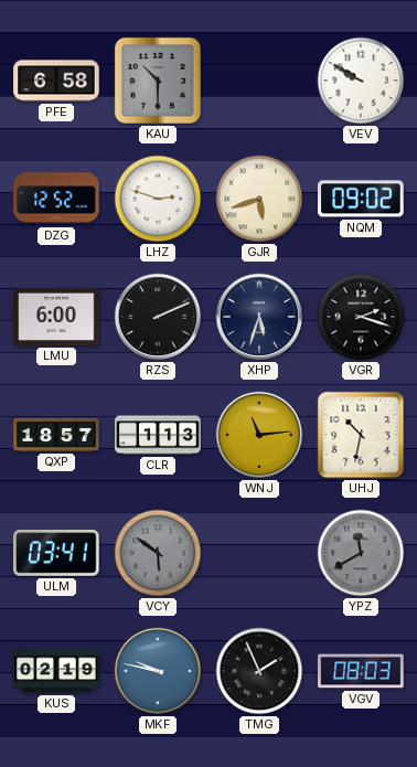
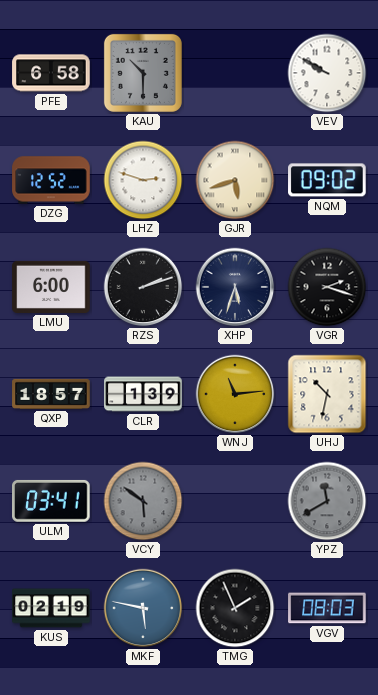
RZS: 2:11 -> 2:12
CLR: 1:13 -> 1:39
MKF: 9:47 -> 5:47
